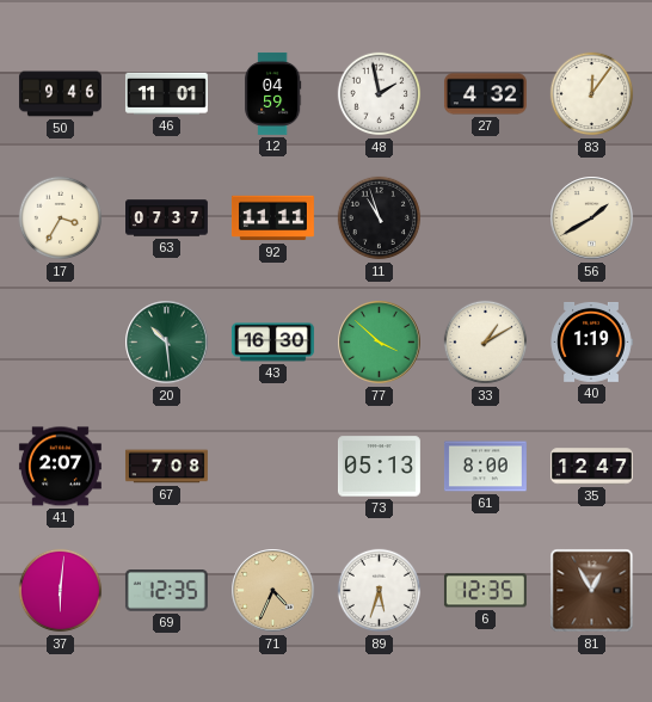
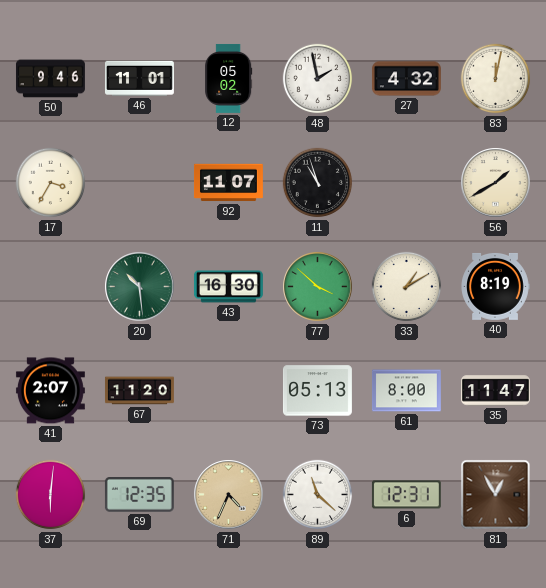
12: 04:59 -> 05:02
83: 12:06 -> 12:02
63: 07:37 -> none
92: 11:11 -> 11:07
40: 1:19 -> 8:19
67: 7:08 -> 11:20
35: 12:47 -> 11:47
89: 5:33 -> 11:22
6: 12:35 -> 12:31
